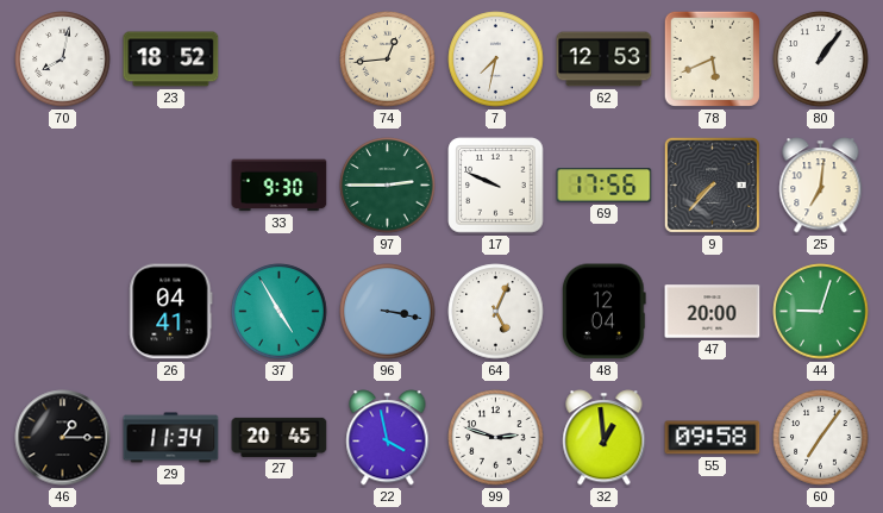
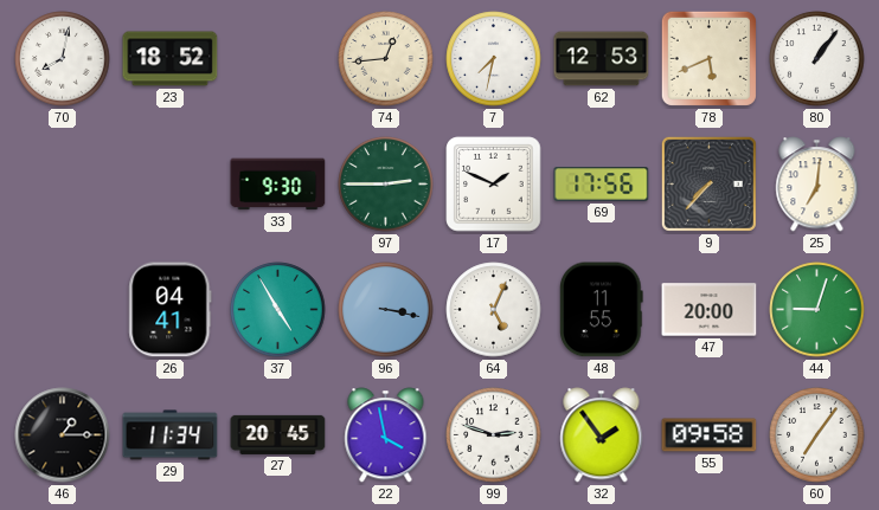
17: 9:49 -> 1:49
48: 12:04 -> 11:55
32: 12:59 -> 1:54
